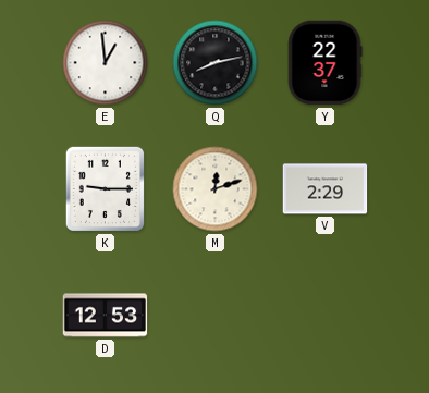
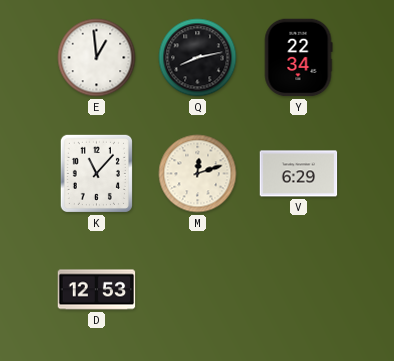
Y: 22:37 -> 22:34
K: 9:15 -> 11:07
V: 2:29 -> 6:29
